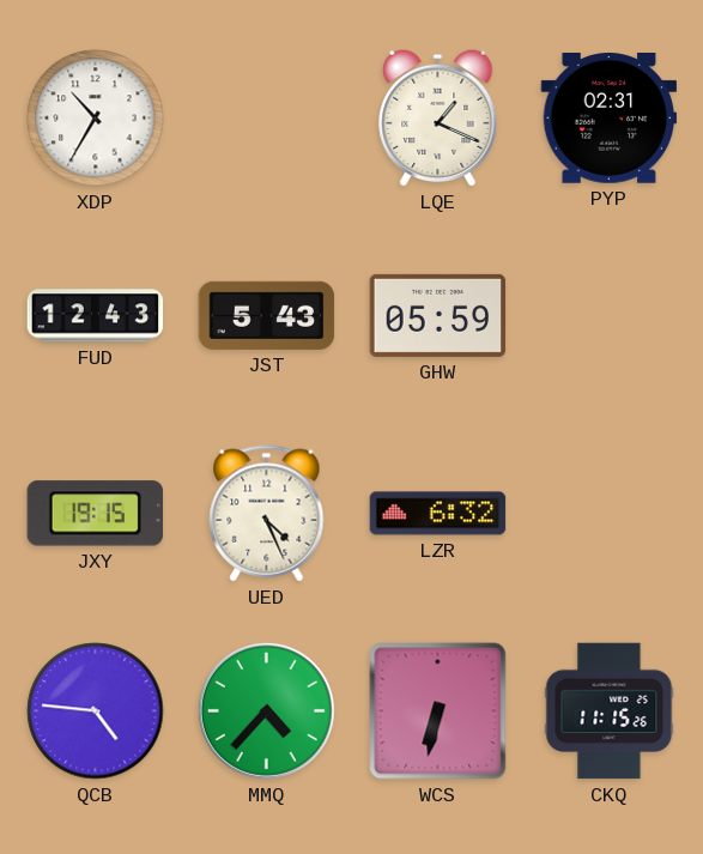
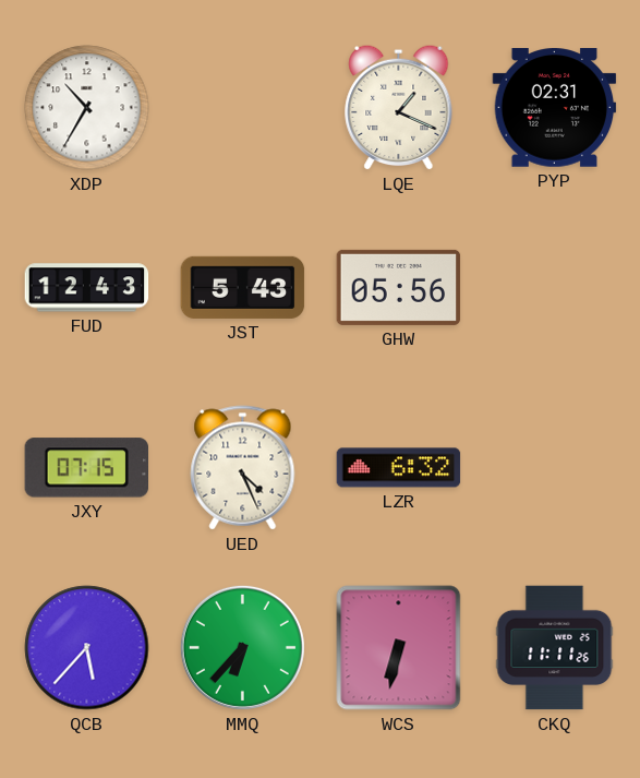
GHW: 05:59 -> 05:56
JXY: 19:15 -> 07:15
QCB: 4:46 -> 5:37
MMQ: 4:37 -> 6:37
CKQ: 11:15 -> 11:11
